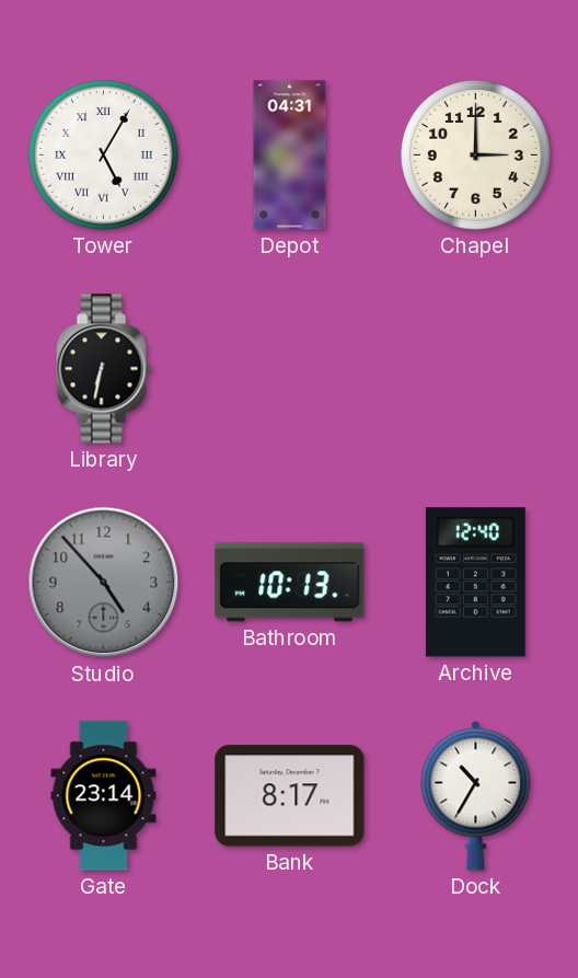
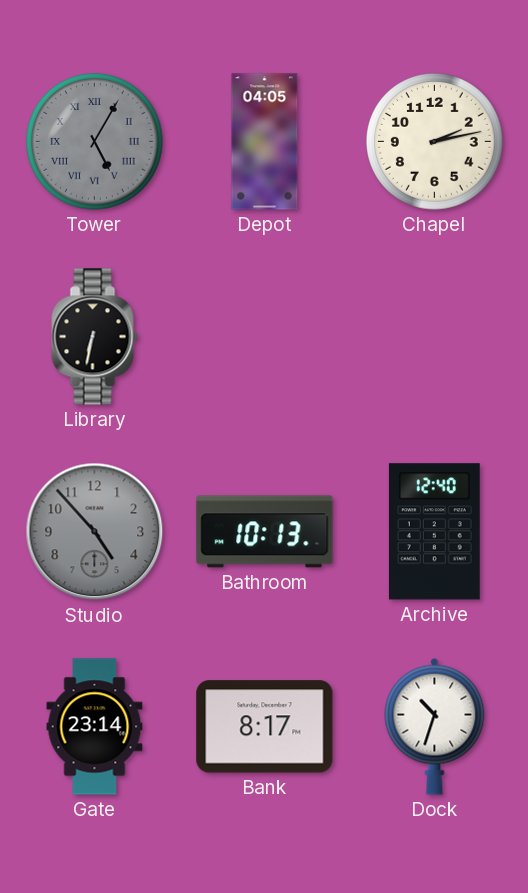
Tower dial: white -> grey
Depot: 04:31 -> 04:05
Chapel: 3:00 -> 2:13
Dock: 10:35 -> 10:33
